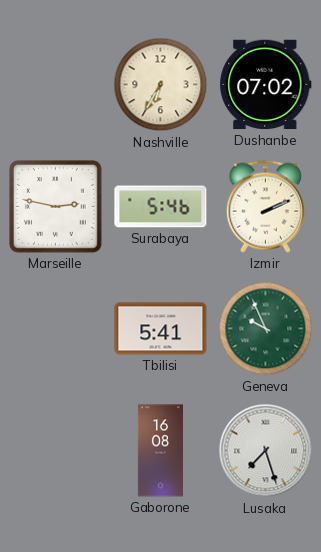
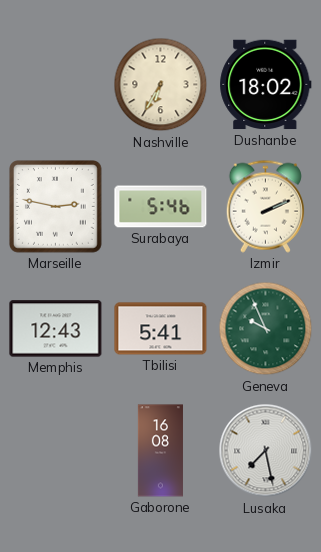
Dushanbe: 07:02 -> 18:02
Memphis: none -> 12:43
Lusaka: 7:27 -> 7:28
